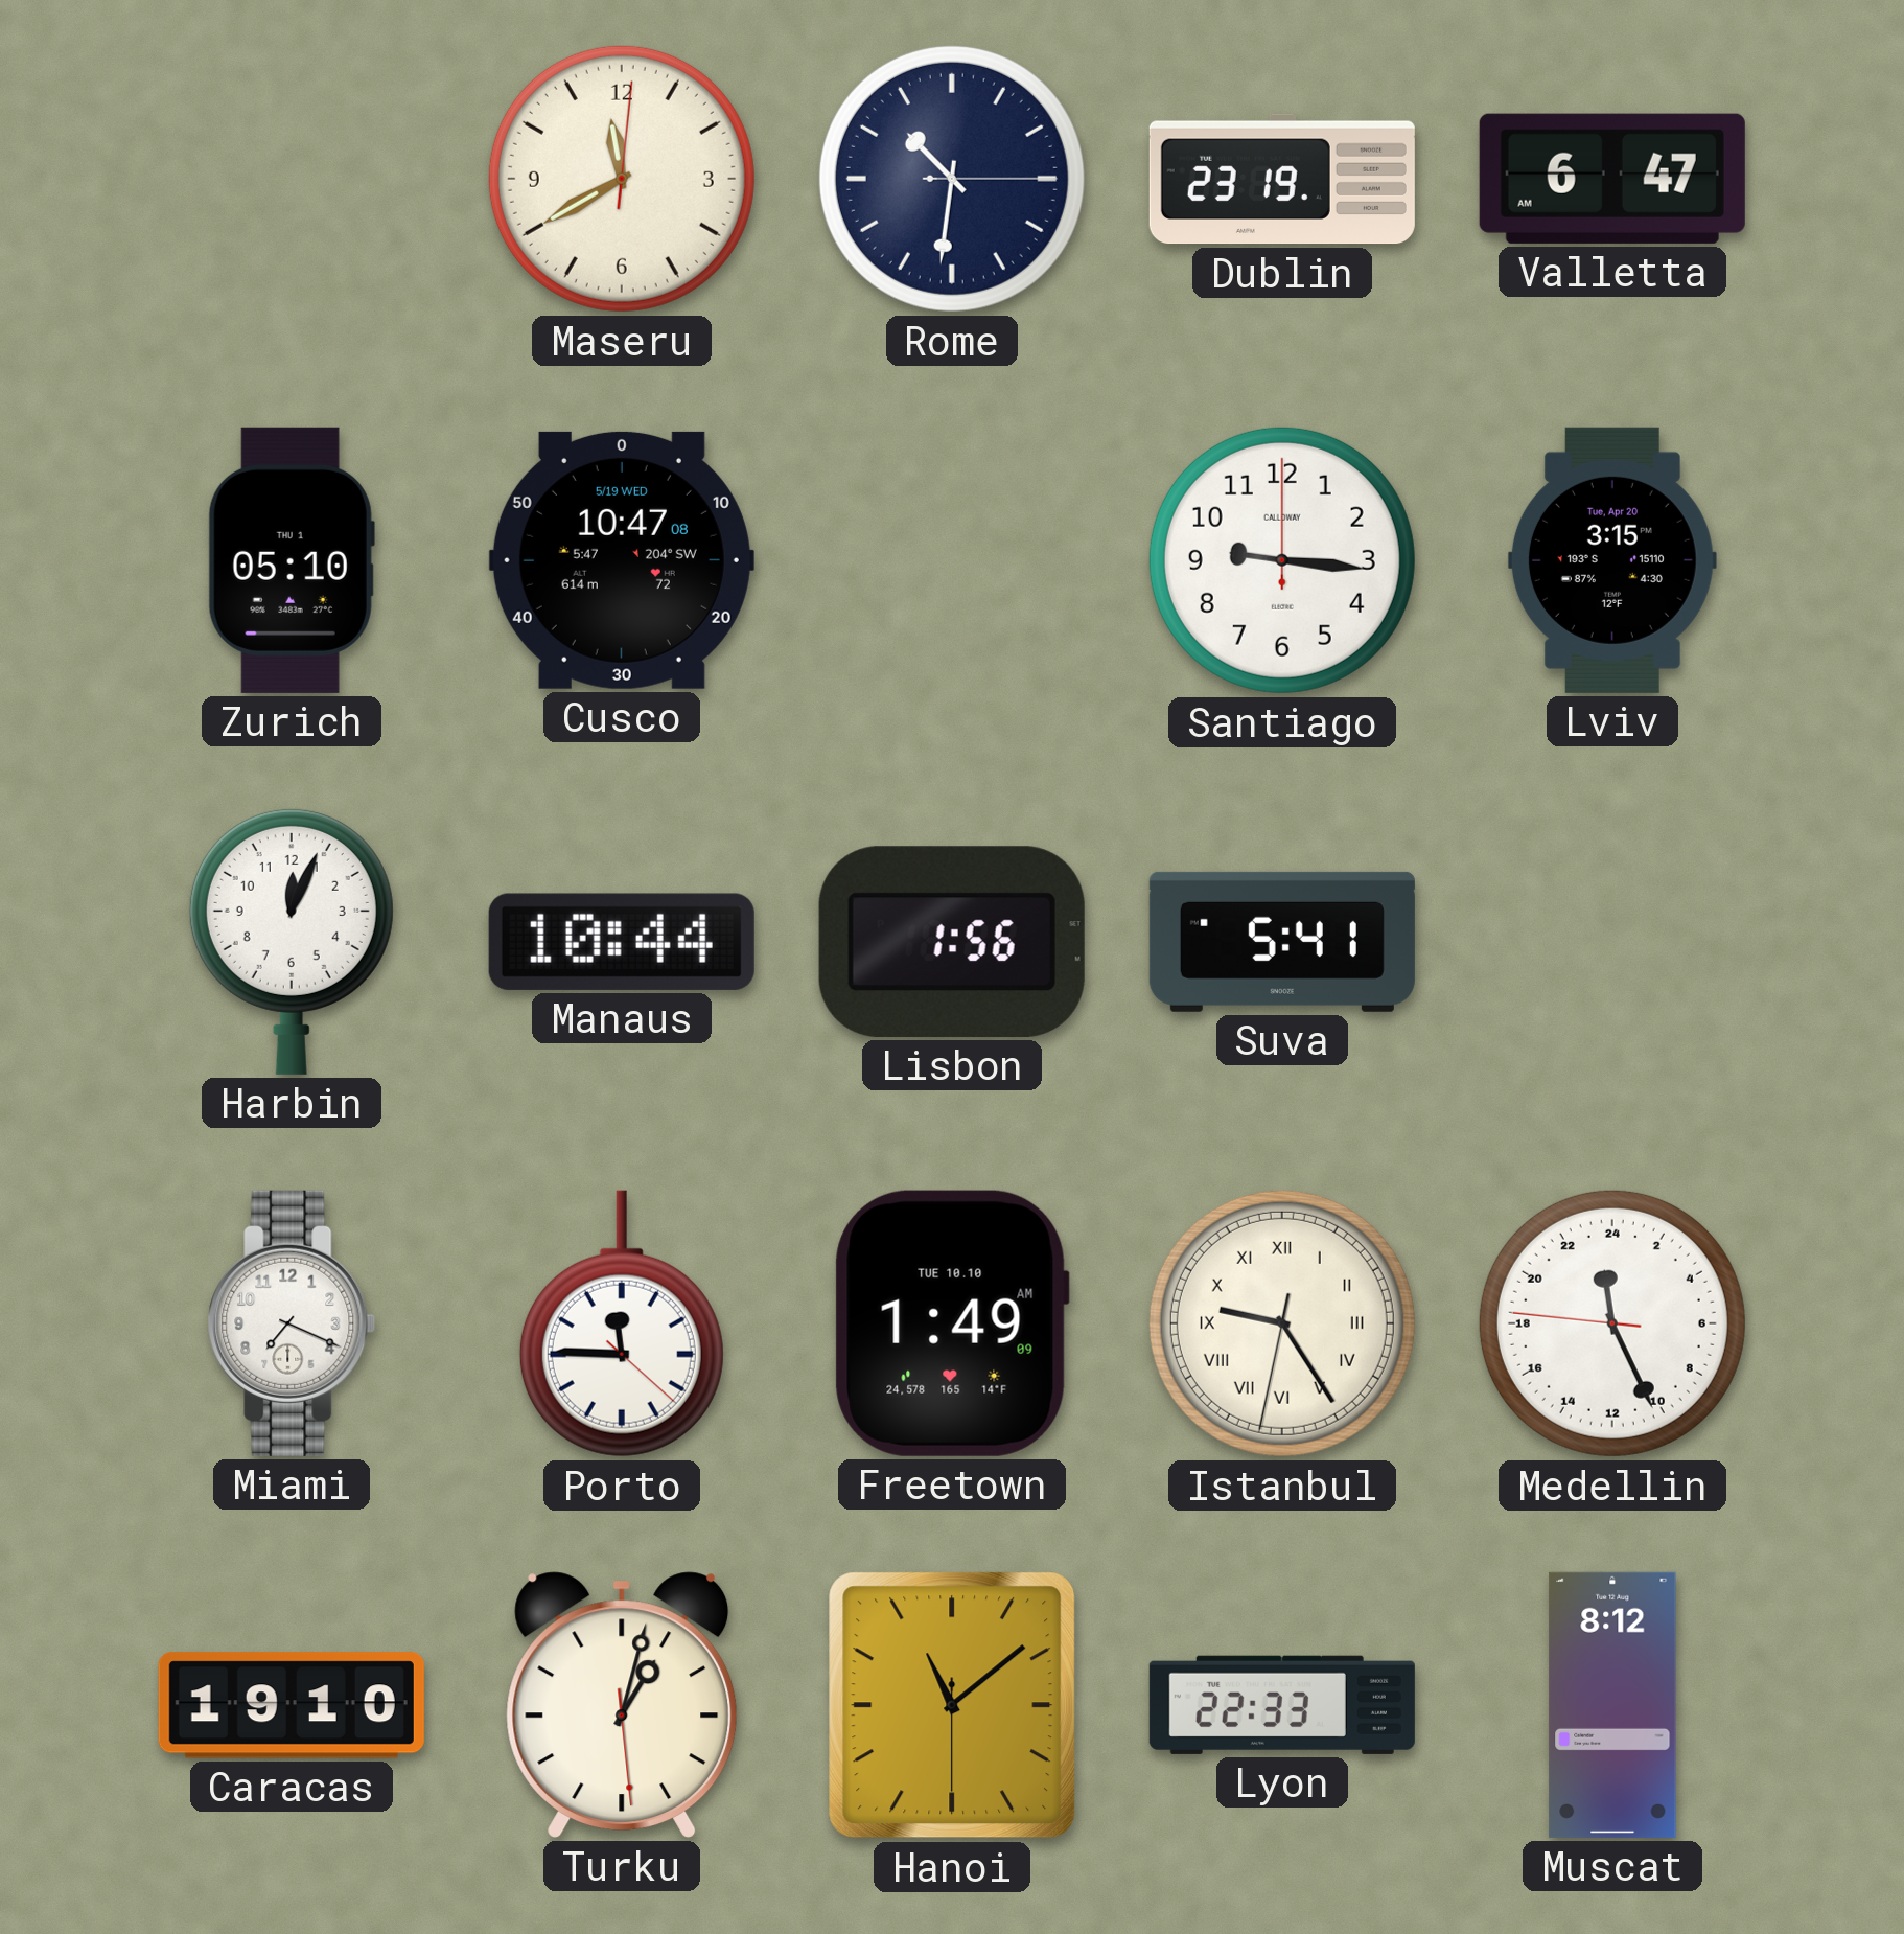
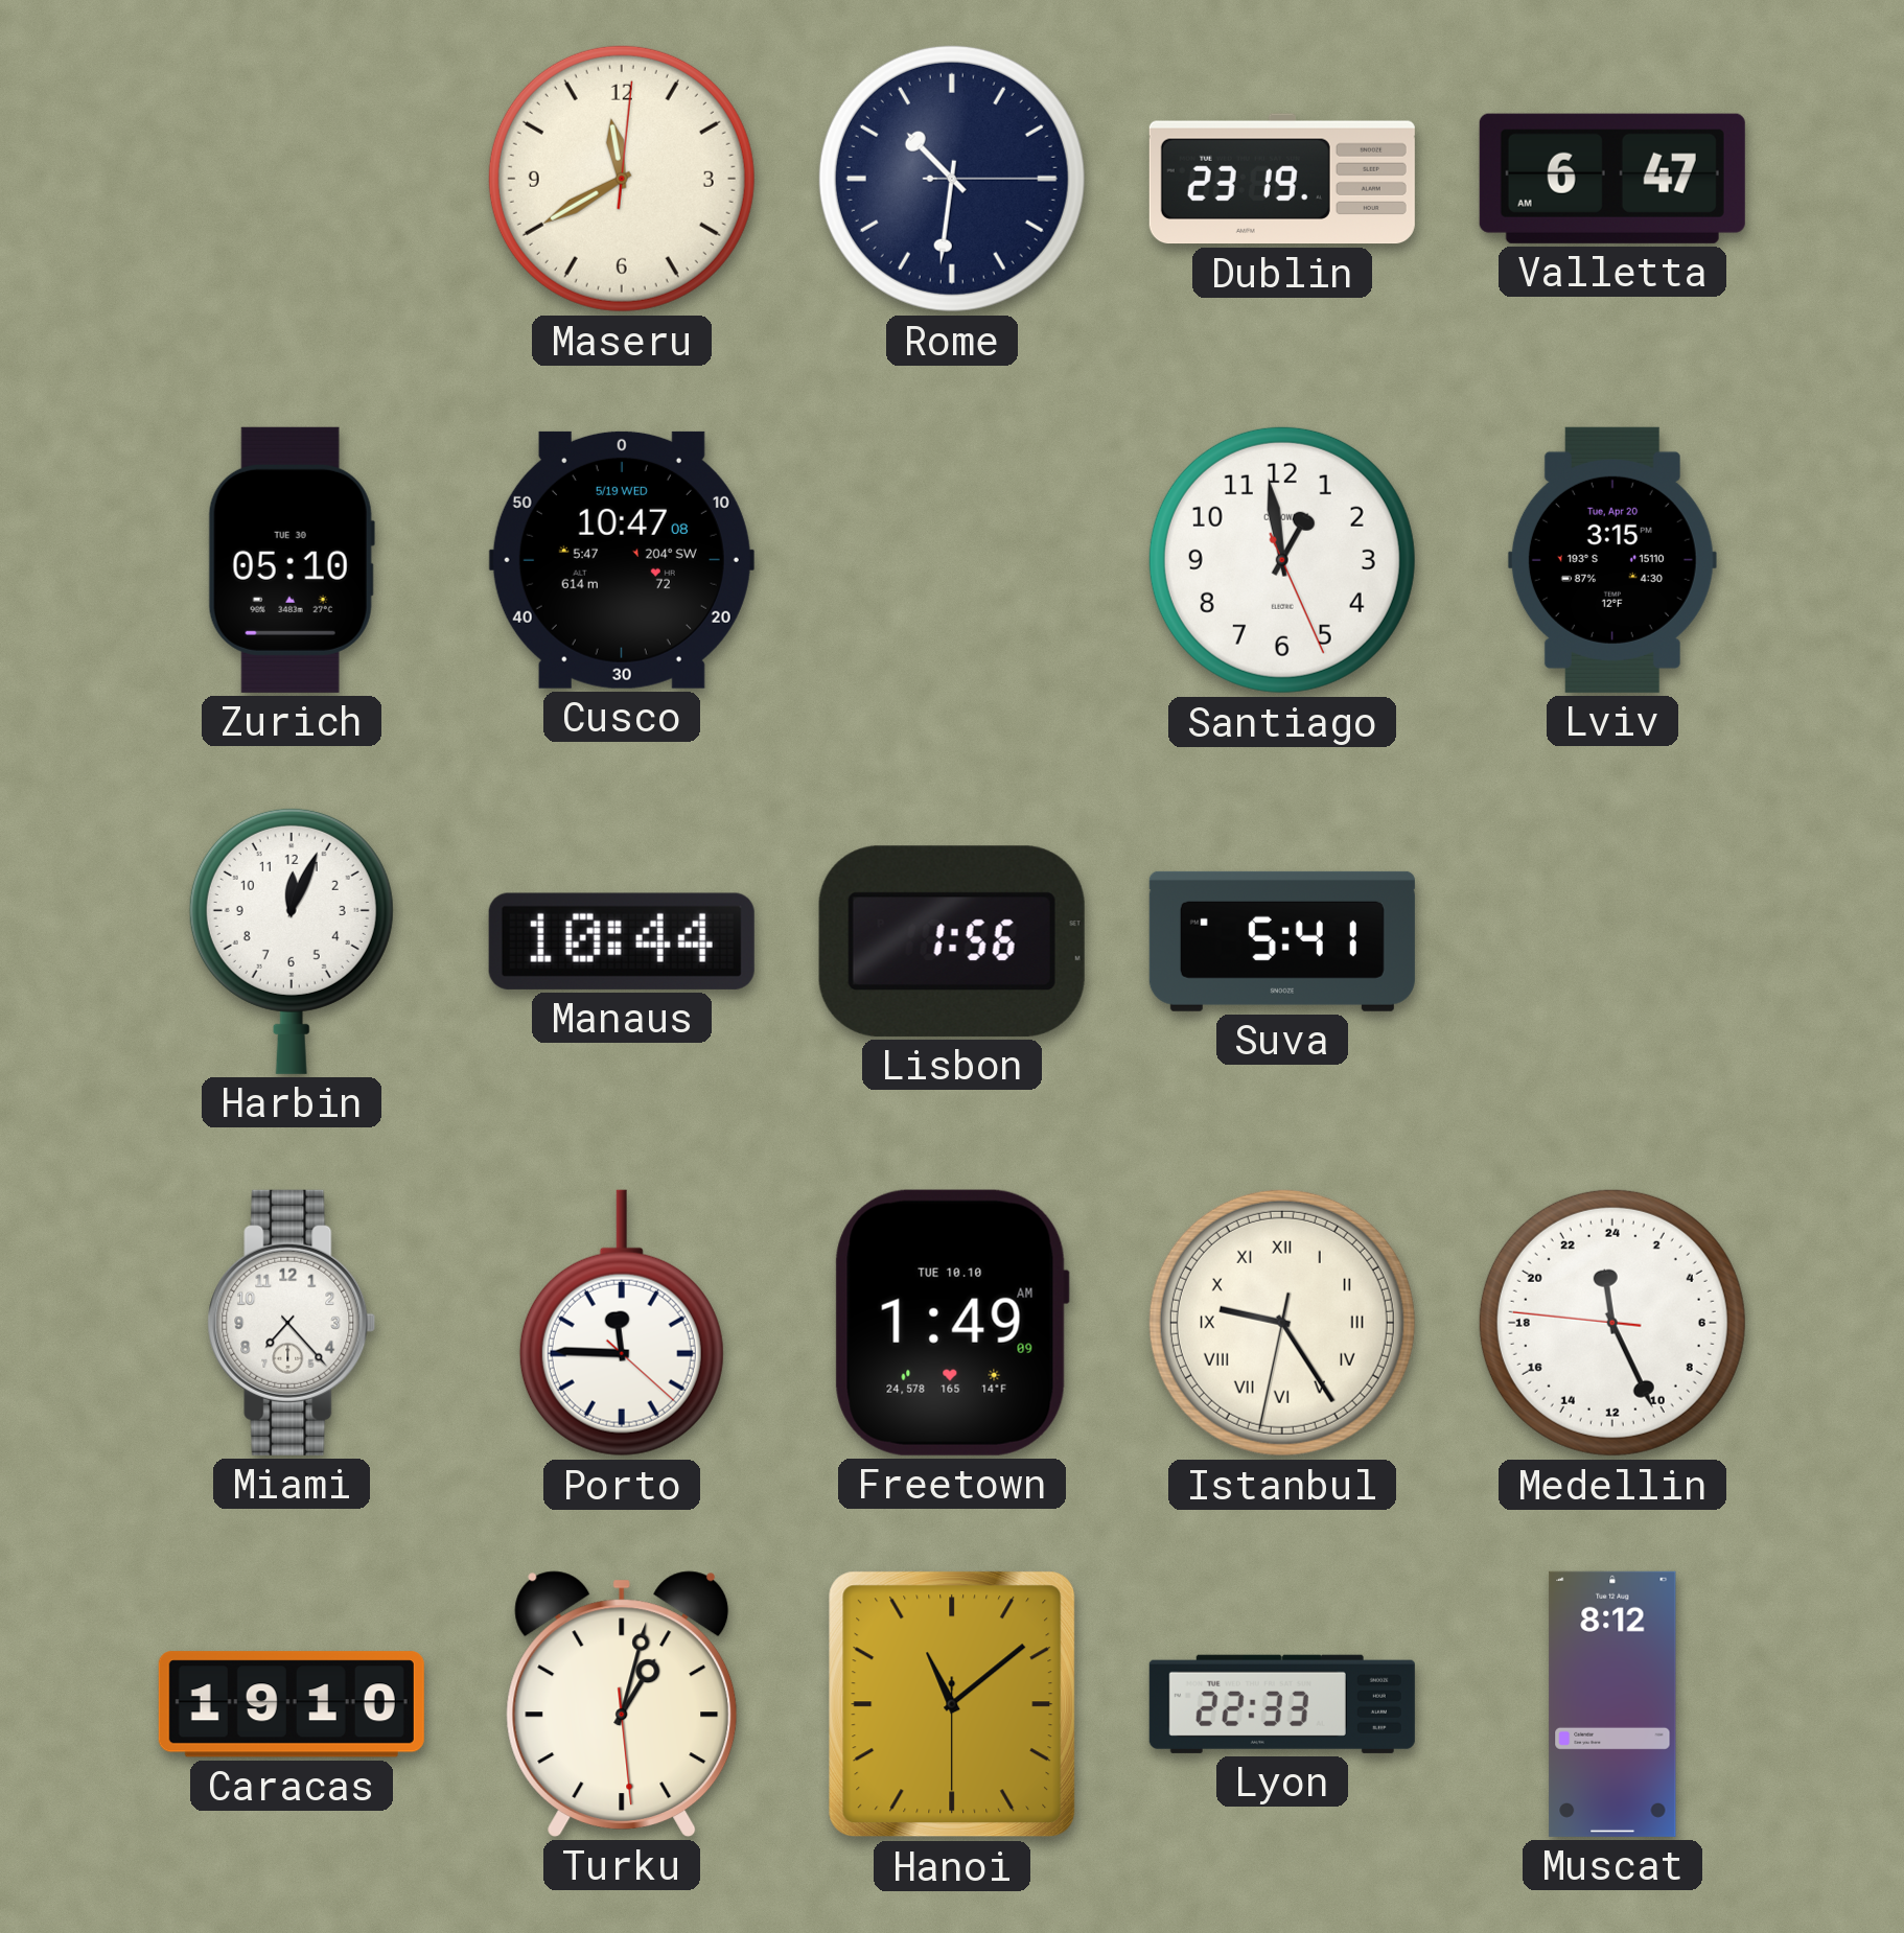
Zurich date: THU 1 -> TUE 30
Santiago: 9:16 -> 12:58
Miami: 7:19 -> 7:23
